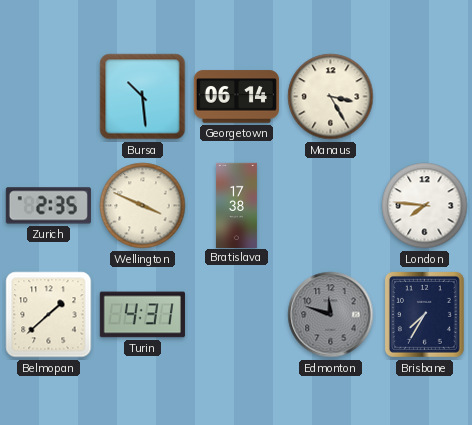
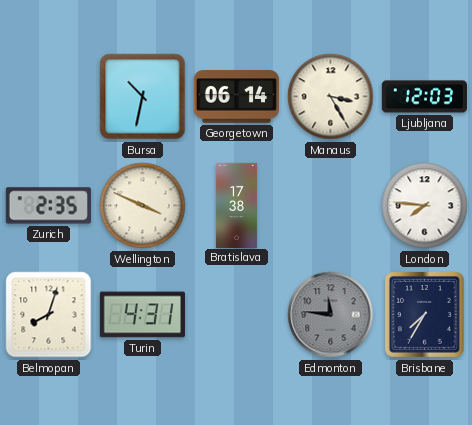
Bursa: 10:29 -> 10:32
Ljubljana: none -> 12:03
Belmopan: 1:38 -> 8:03
Edmonton: 11:48 -> 11:46
